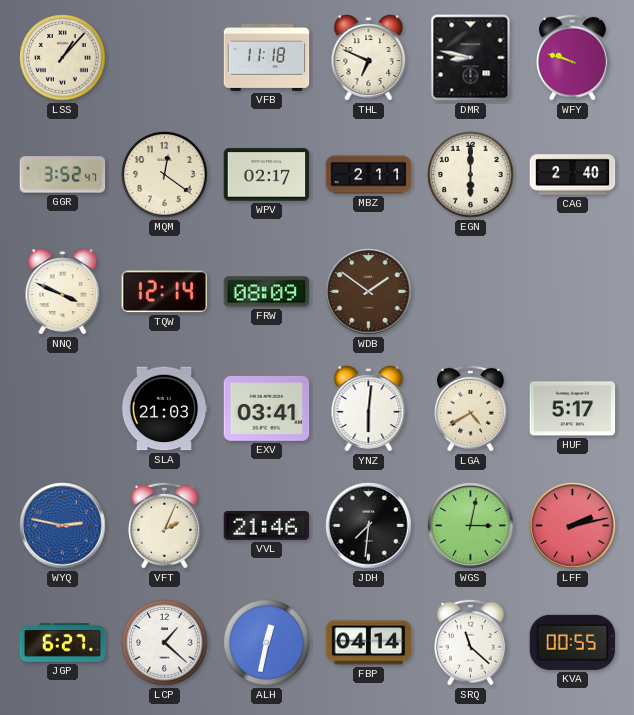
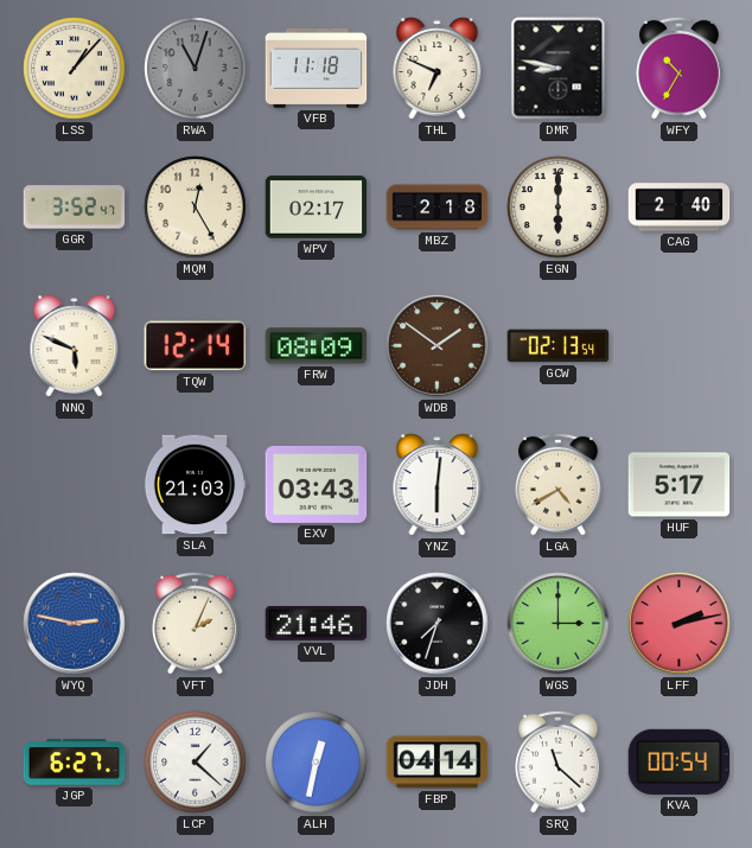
RWA: none -> 11:03
WFY: 9:48 -> 10:35
MQM: 12:21 -> 12:25
MBZ: 2:11 -> 2:18
NNQ: 3:49 -> 5:49
GCW: none -> 02:13
EXV: 03:41 -> 03:43
JDH: 7:31 -> 7:33
WGS: 3:02 -> 3:00
KVA: 00:55 -> 00:54
